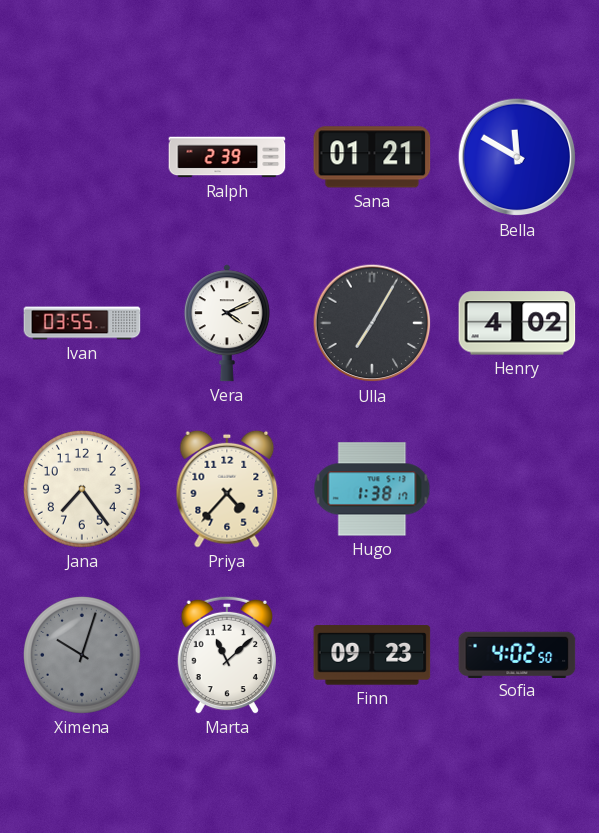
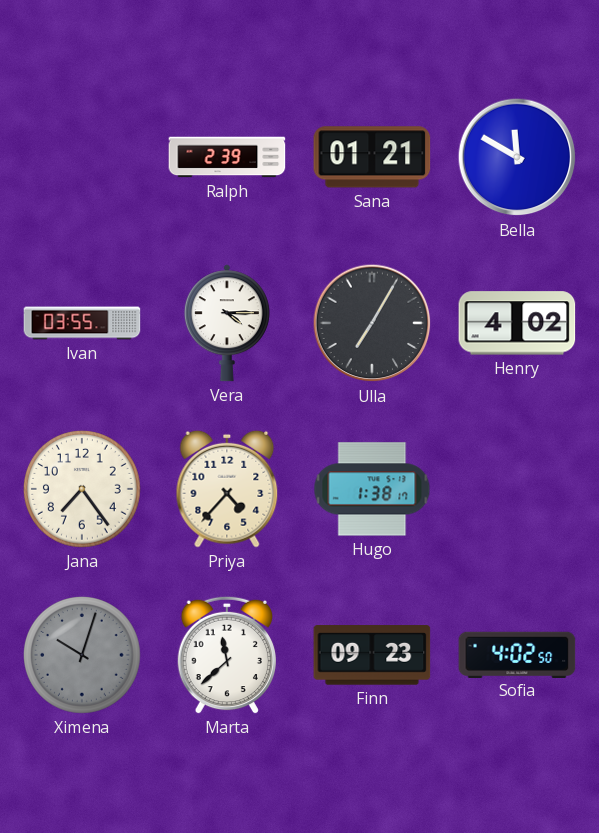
Vera: 4:11 -> 4:15
Marta: 11:08 -> 11:38
